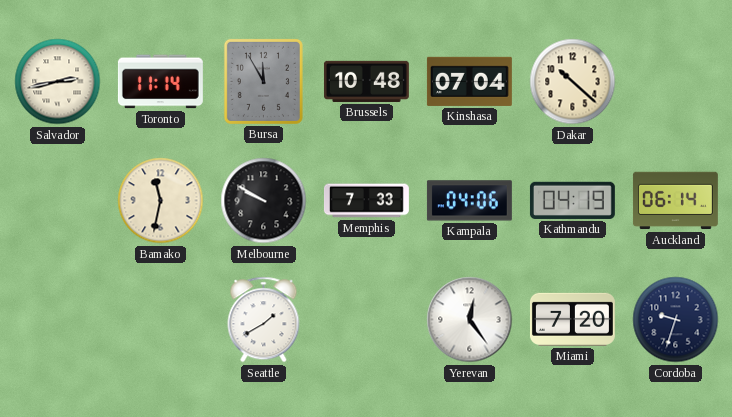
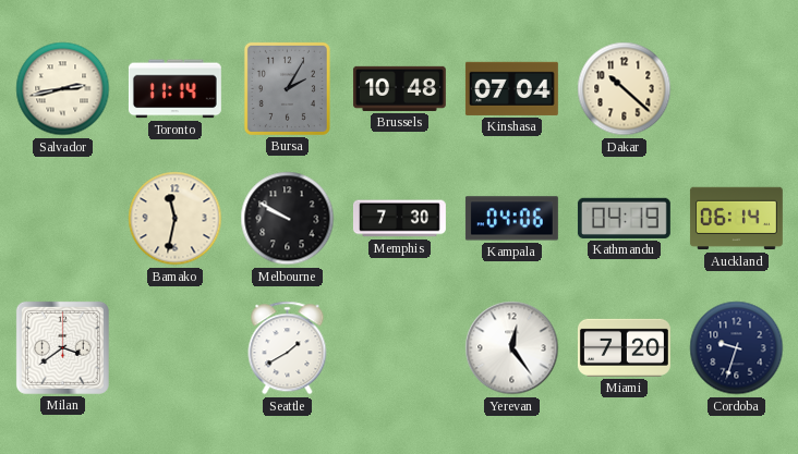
Bursa: 11:55 -> 2:05
Memphis: 7:33 -> 7:30
Milan: none -> 3:39
